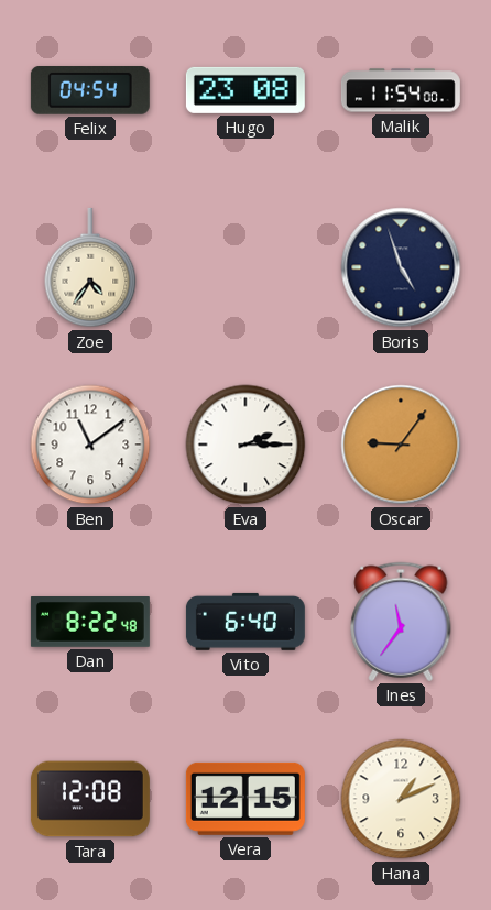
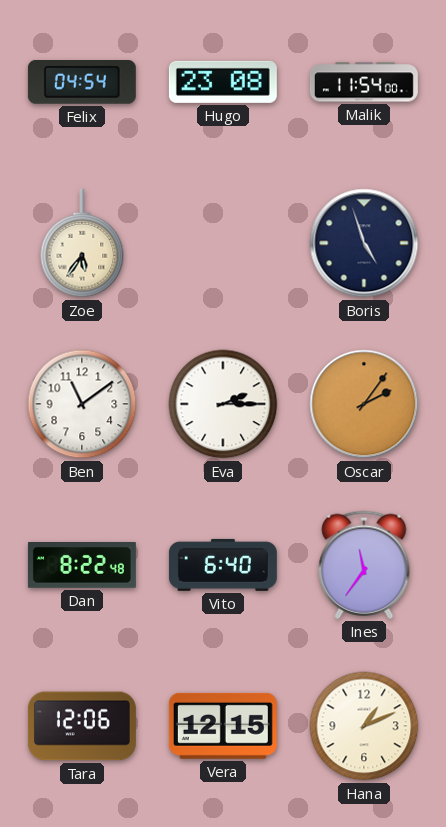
Zoe: 4:36 -> 5:36
Oscar: 9:06 -> 2:06
Tara: 12:08 -> 12:06
